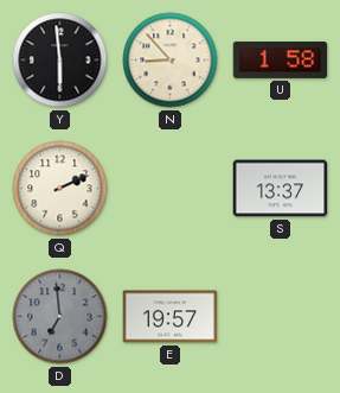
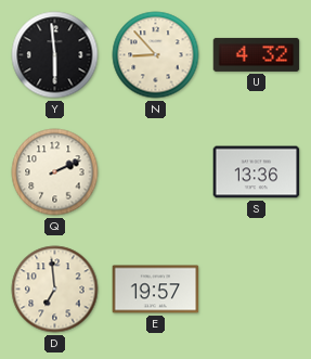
U: 1:58 -> 4:32
S: 13:37 -> 13:36
D dial: grey -> cream
